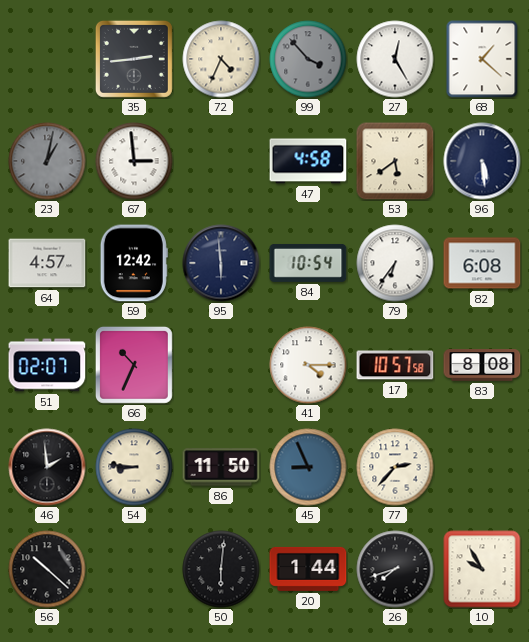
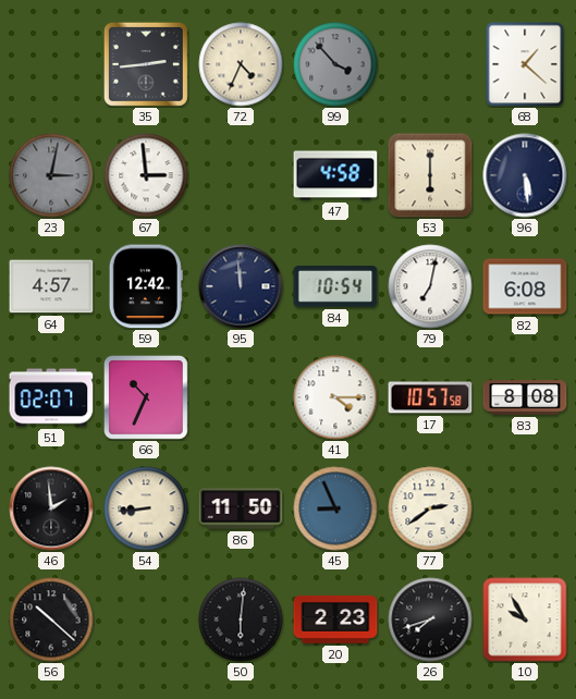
27: 12:25 -> none
23: 1:02 -> 3:02
53: 5:39 -> 6:00
95: 5:59 -> 11:59
79: 6:36 -> 7:02
54: 8:46 -> 8:44
77: 2:37 -> 2:39
20: 1:44 -> 2:23
